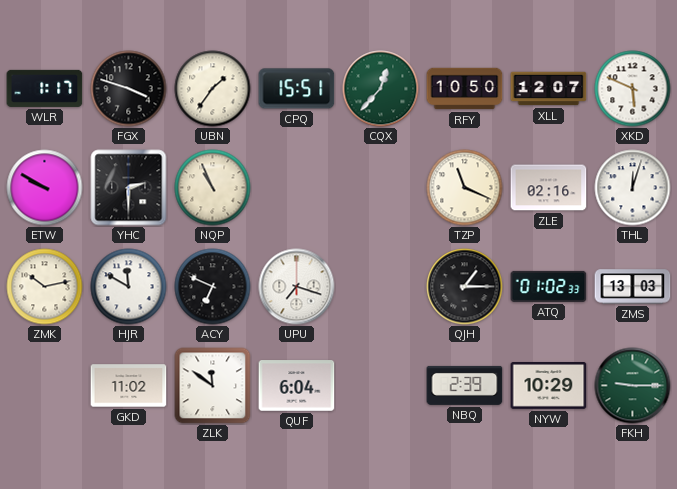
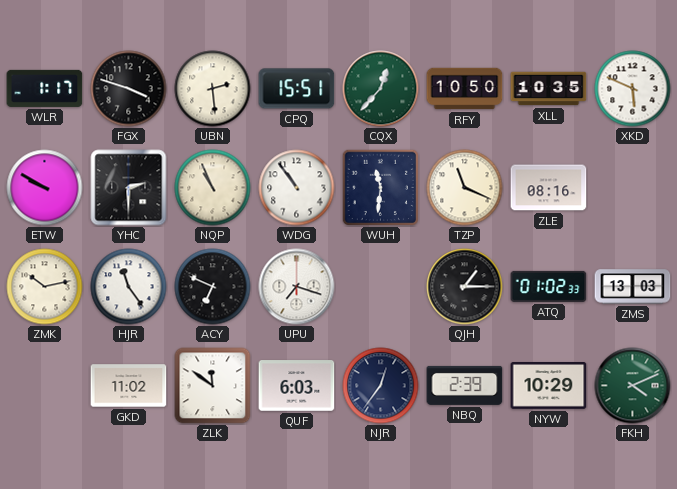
UBN: 1:36 -> 2:29
XLL: 12:07 -> 10:35
WDG: none -> 10:54
WUH: none -> 11:31
ZLE: 02:16 -> 08:16
THL: 12:03 -> none
HJR: 11:50 -> 11:24
QUF: 6:04 -> 6:03
NJR: none -> 12:36
FKH: 9:15 -> 4:11
